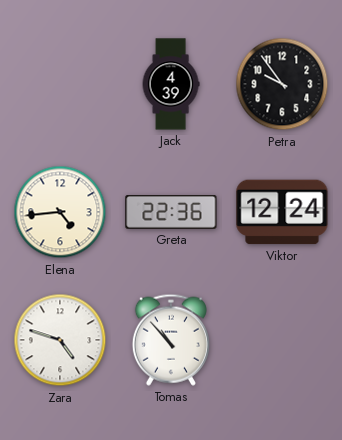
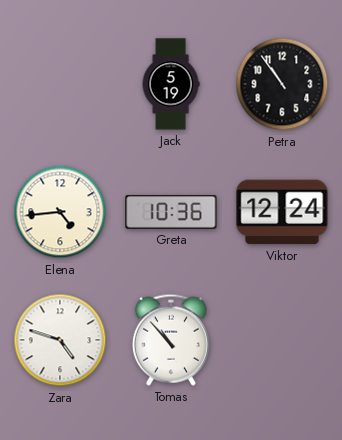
Jack: 4:39 -> 5:19
Petra: 9:54 -> 10:54
Greta: 22:36 -> 10:36
